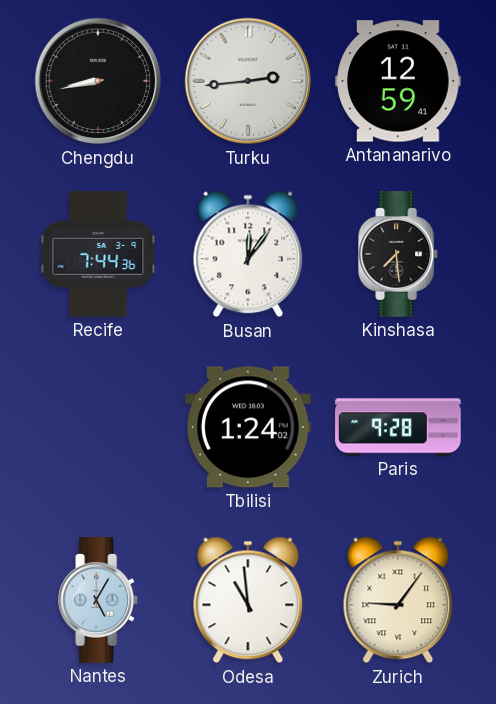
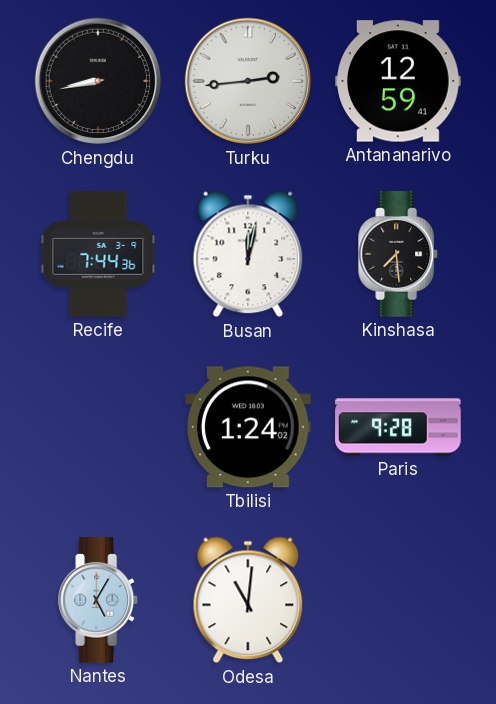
Busan: 12:06 -> 12:02
Odesa: 10:59 -> 11:01
Zurich: 9:06 -> none
